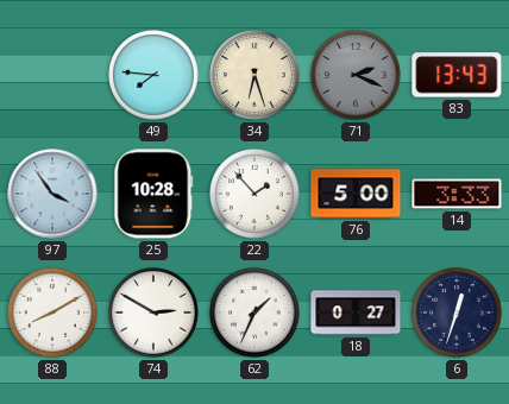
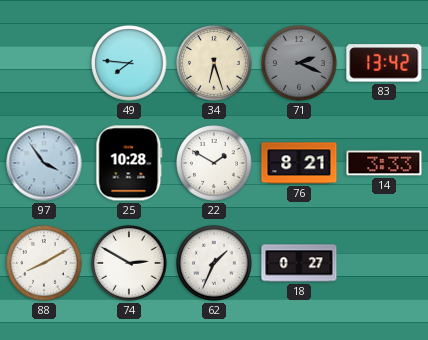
83: 13:43 -> 13:42
22: 1:53 -> 1:50
76: 5:00 -> 8:21
6: 12:33 -> none
